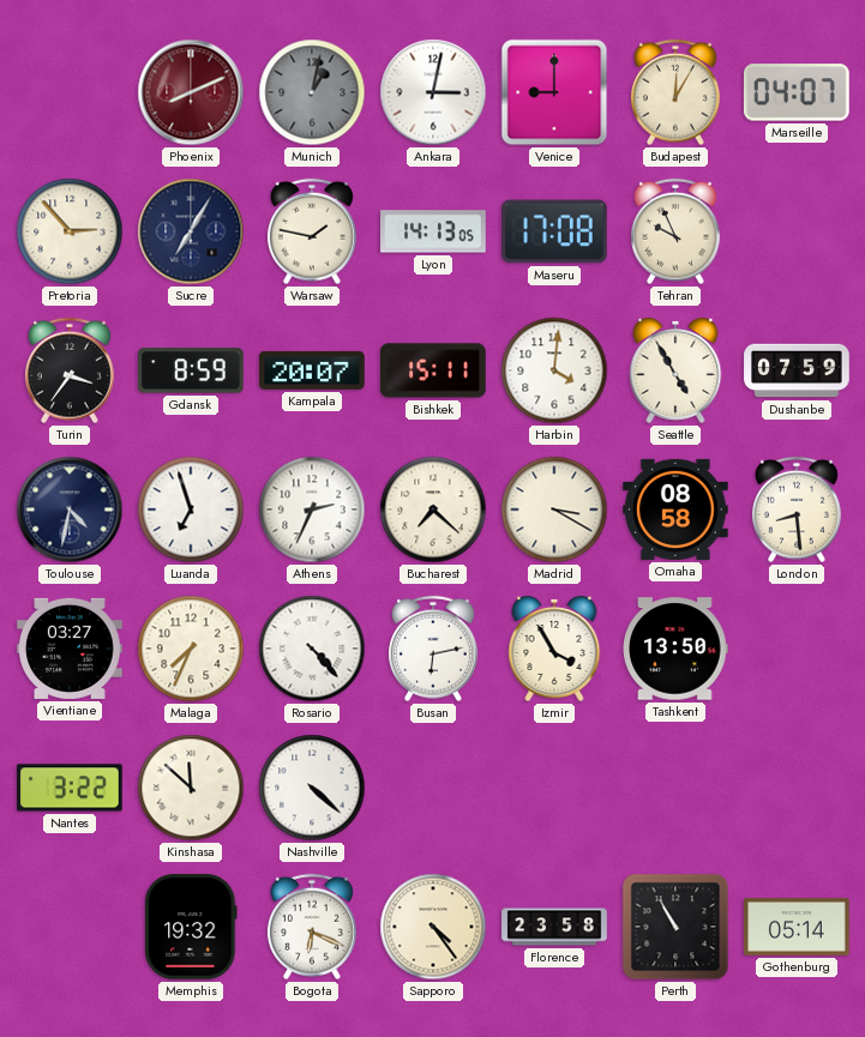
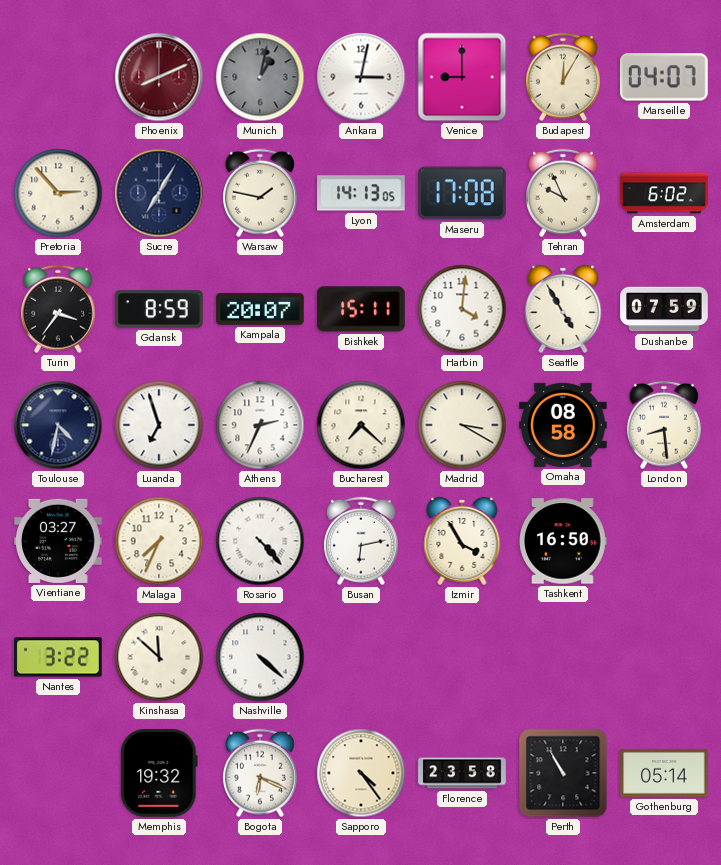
Amsterdam: none -> 6:02
Tashkent: 13:50 -> 16:50
